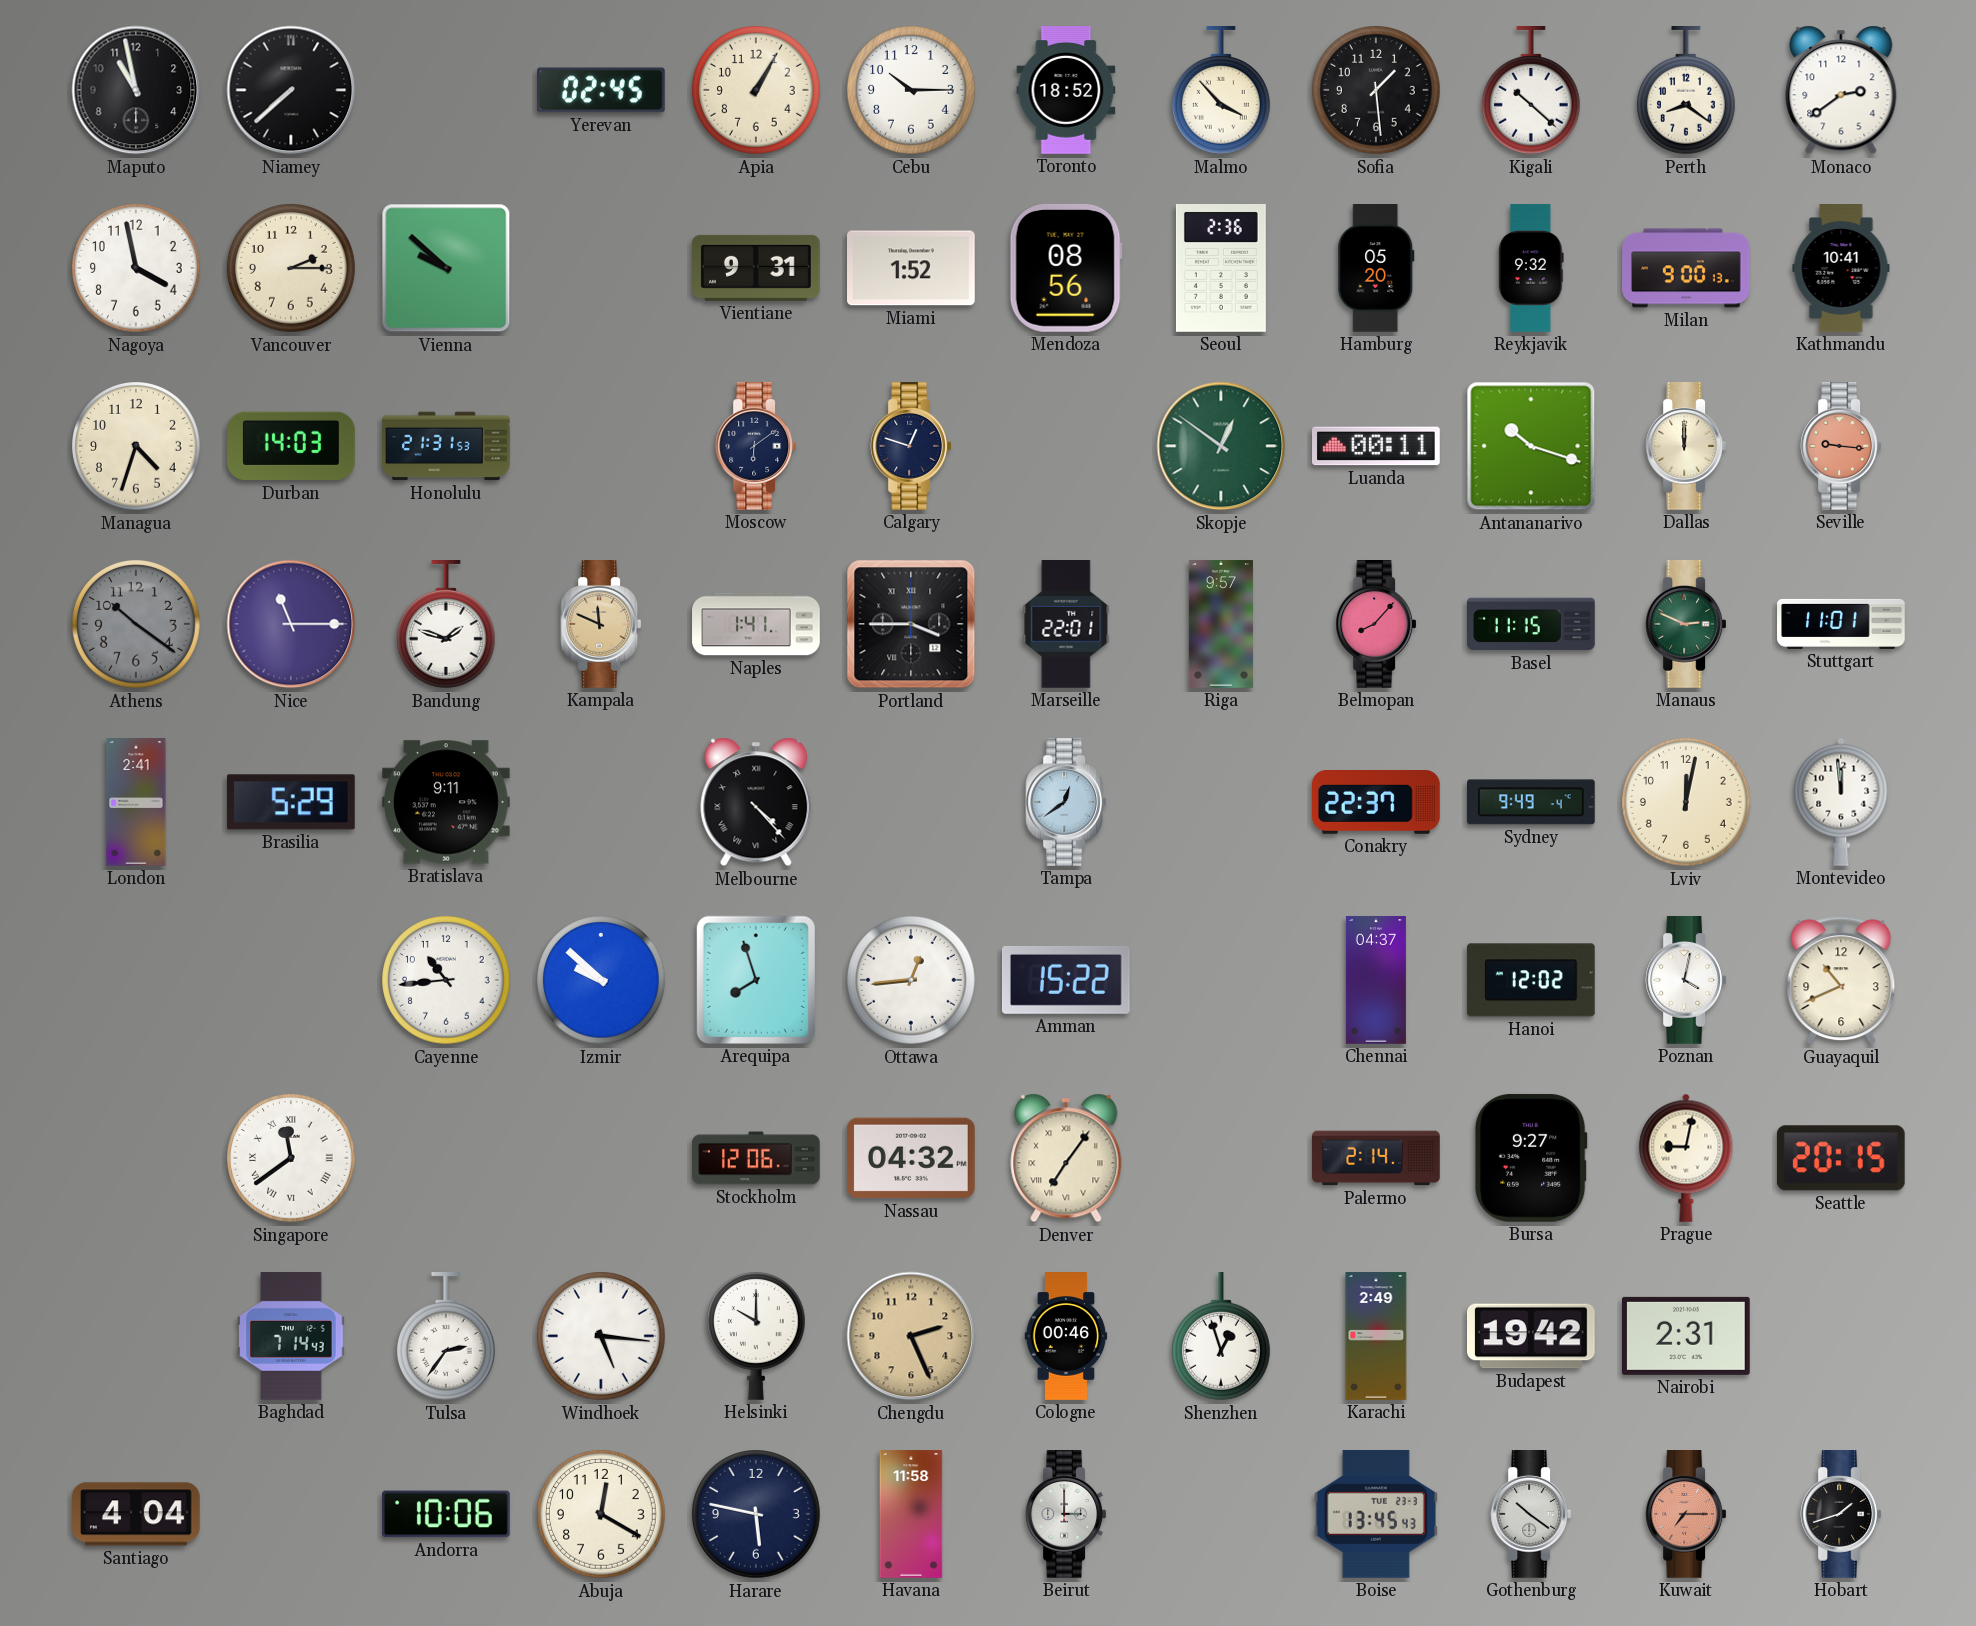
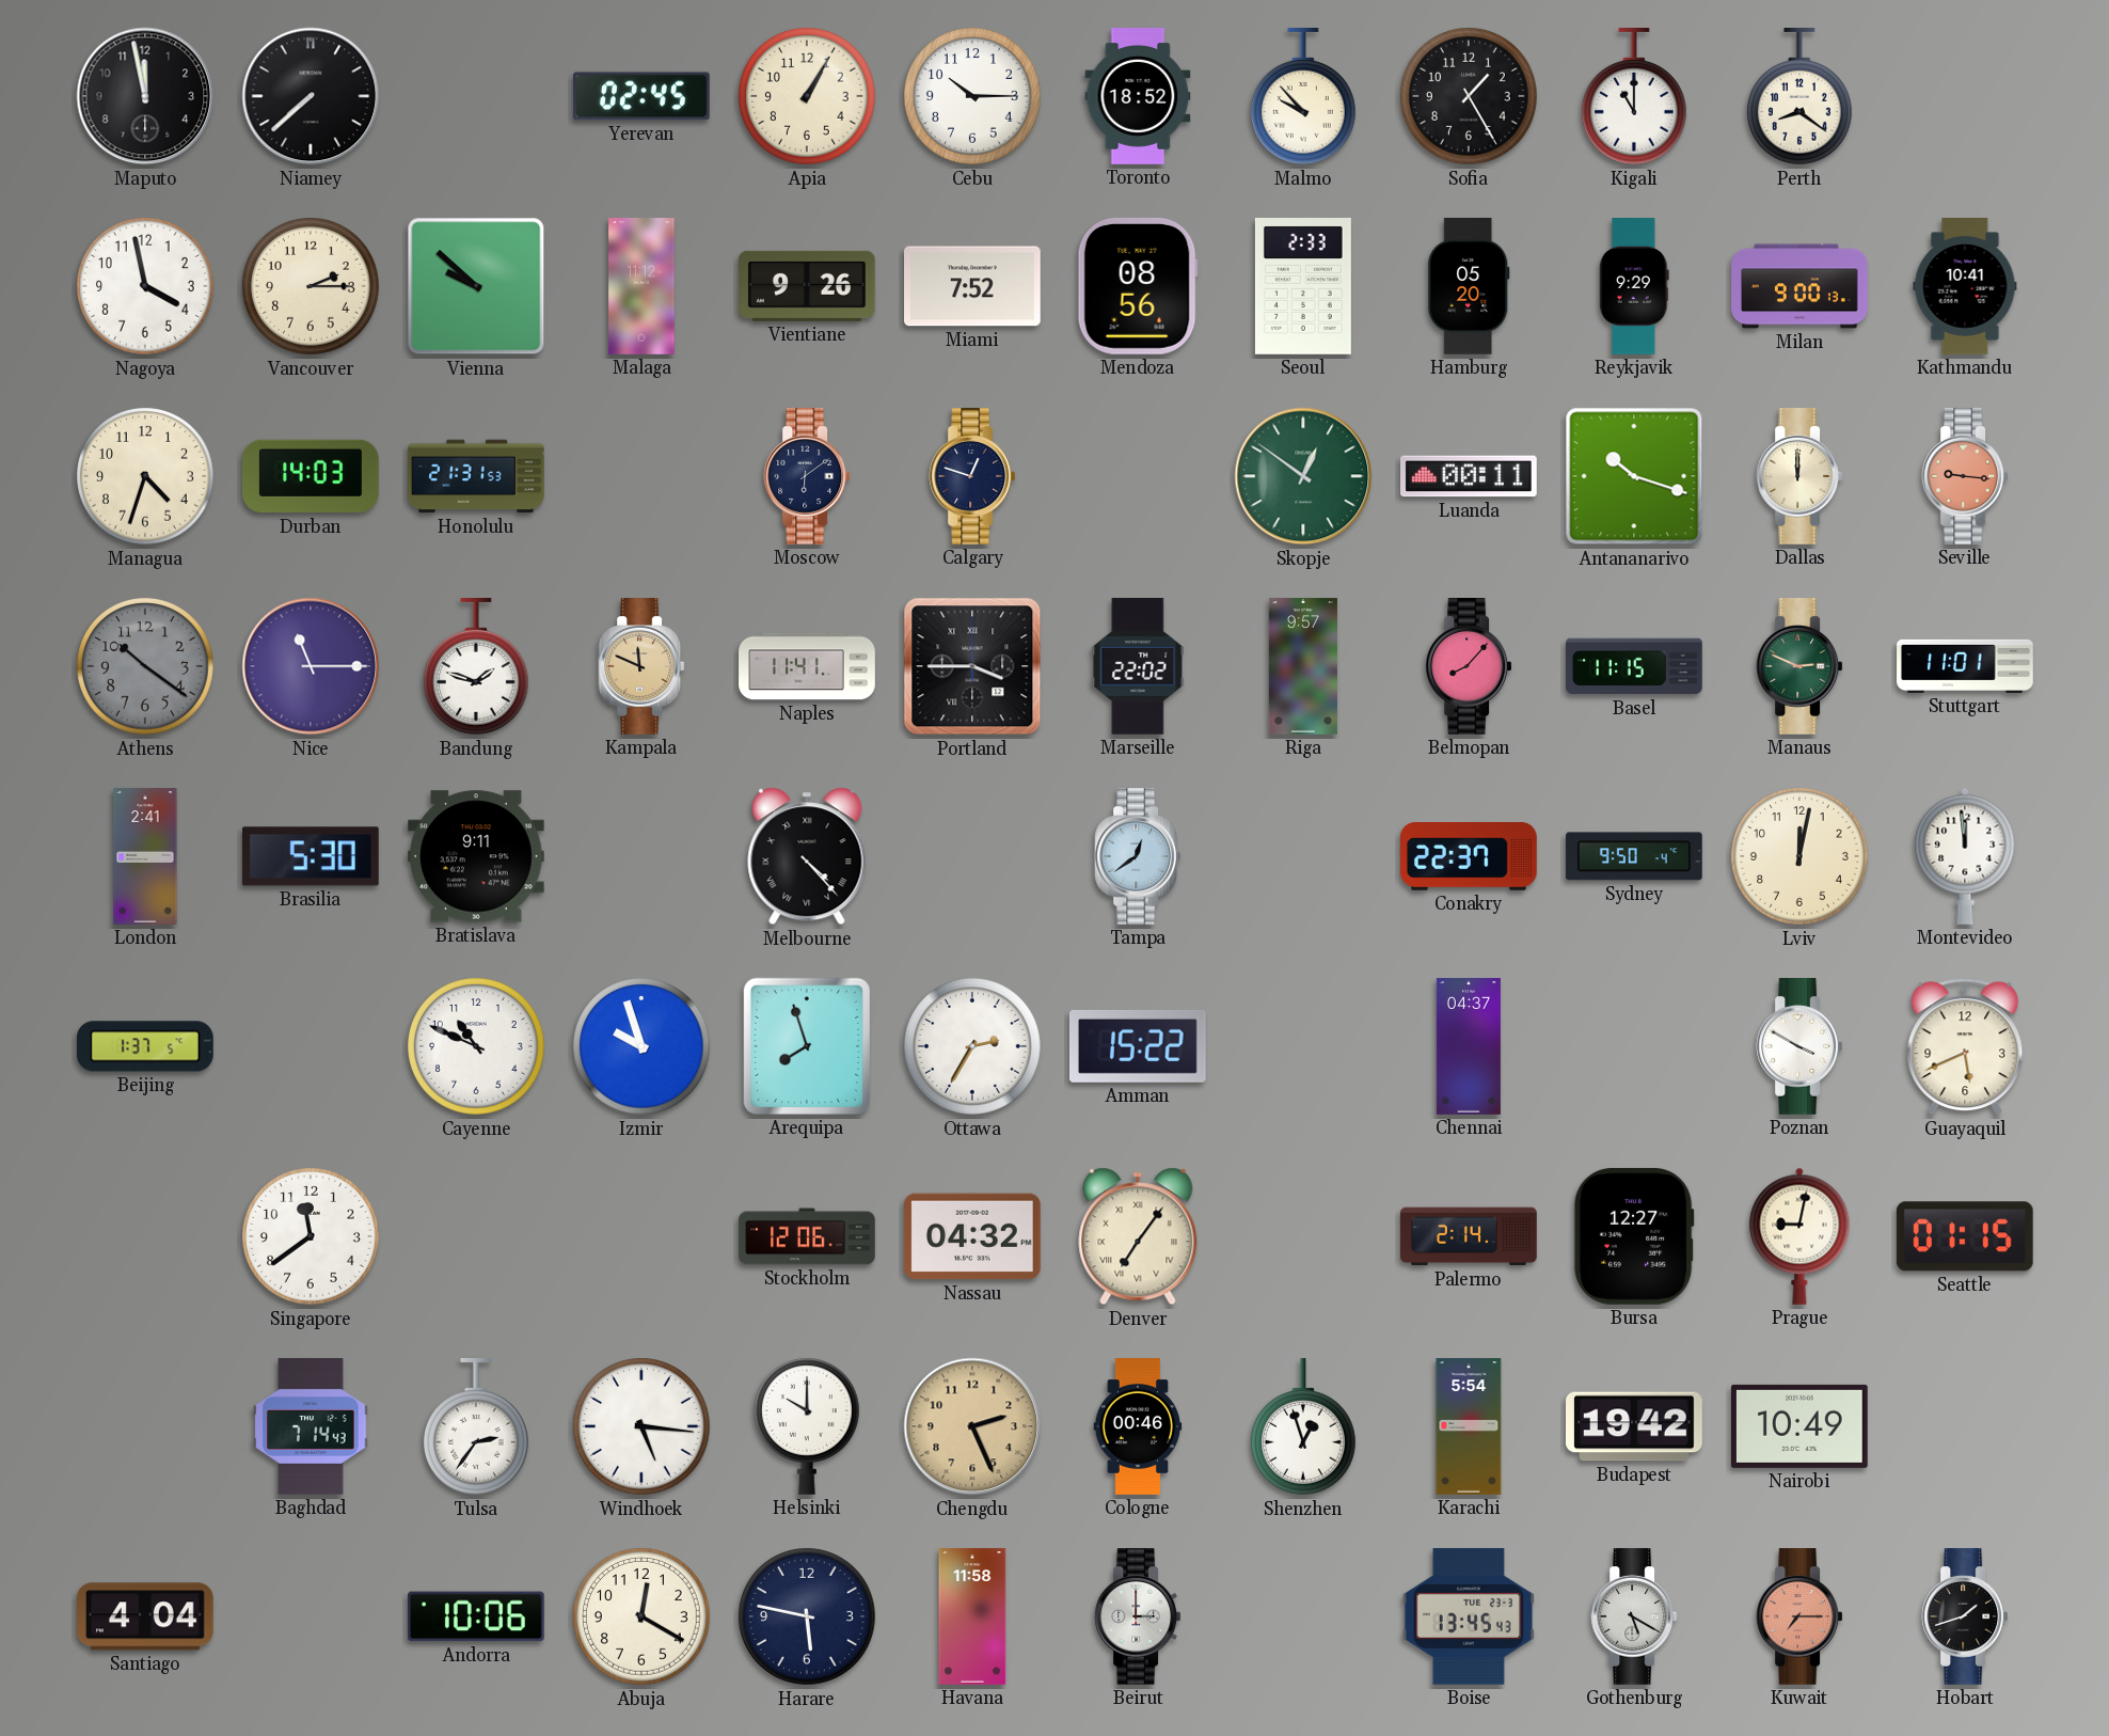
Maputo: 10:58 -> 11:58
Malmo: 3:53 -> 9:53
Sofia: 1:29 -> 1:25
Kigali: 10:22 -> 11:00
Monaco: 2:39 -> none
Malaga: none -> 11:12
Vientiane: 9:31 -> 9:26
Miami: 1:52 -> 7:52
Seoul: 2:36 -> 2:33
Reykjavik: 9:32 -> 9:29
Naples: 1:41 -> 11:41
Marseille: 22:01 -> 22:02
Brasilia: 5:29 -> 5:30
Sydney: 9:49 -> 9:50
Beijing: none -> 1:37
Cayenne: 10:44 -> 10:49
Izmir: 9:52 -> 9:57
Ottawa: 12:44 -> 2:35
Hanoi: 12:02 -> none
Poznan: 4:02 -> 3:50
Guayaquil: 10:41 -> 5:41
Singapore numerals: Roman -> Arabic
Bursa: 9:27 -> 12:27
Seattle: 20:15 -> 01:15
Karachi: 2:49 -> 5:54
Nairobi: 2:31 -> 10:49
Gothenburg: 10:21 -> 5:20
